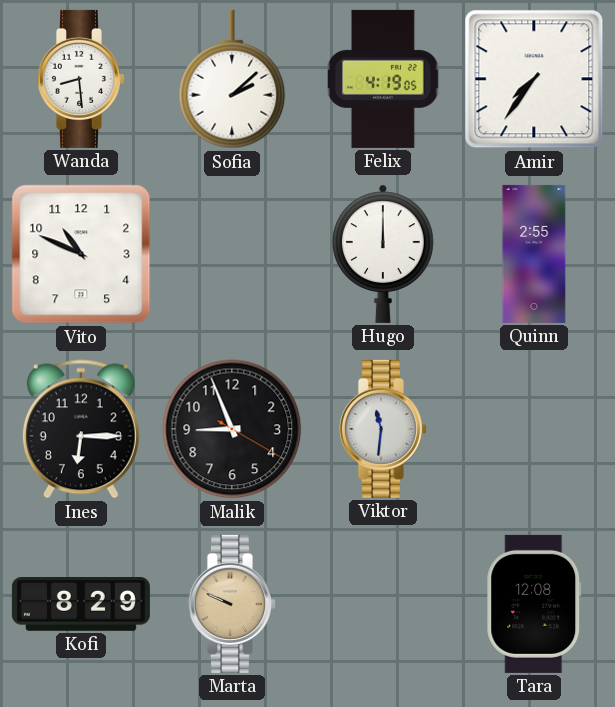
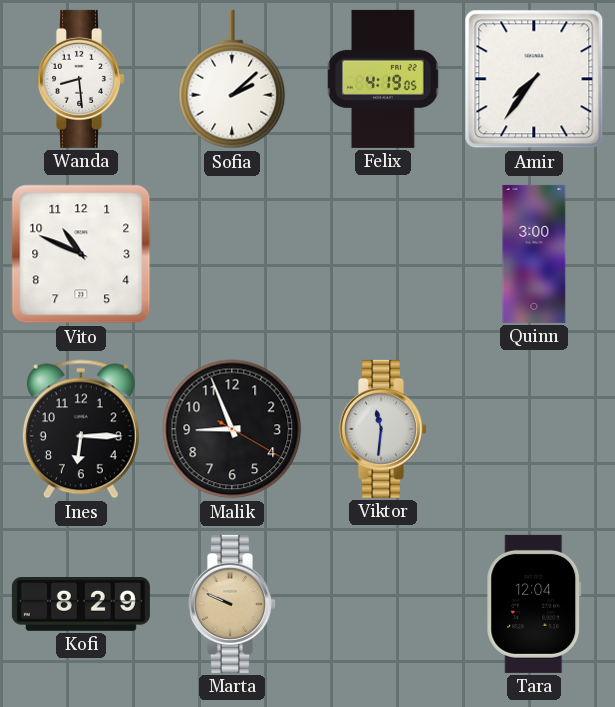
Hugo: 12:00 -> none
Quinn: 2:55 -> 3:00
Tara: 12:08 -> 12:04
